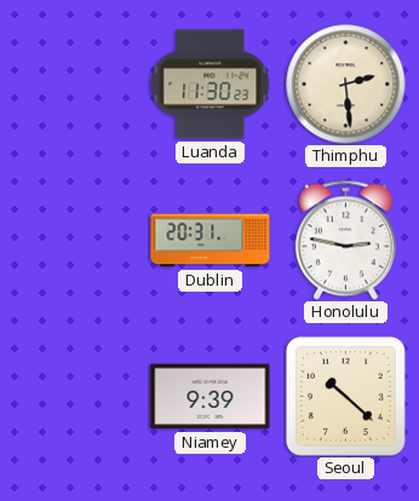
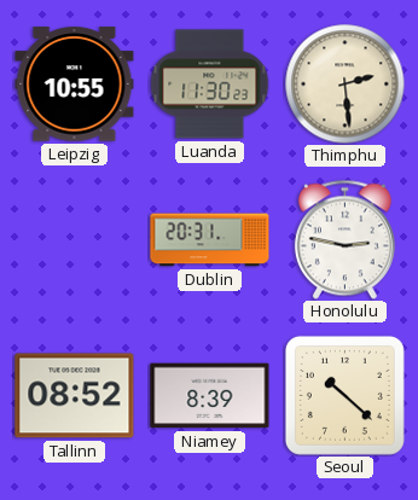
Leipzig: none -> 10:55
Tallinn: none -> 08:52
Niamey: 9:39 -> 8:39
